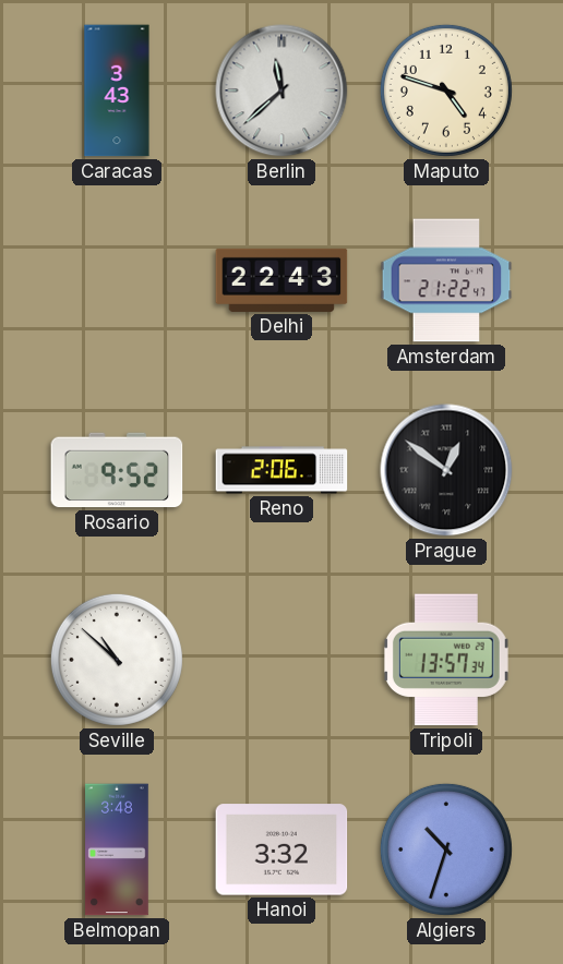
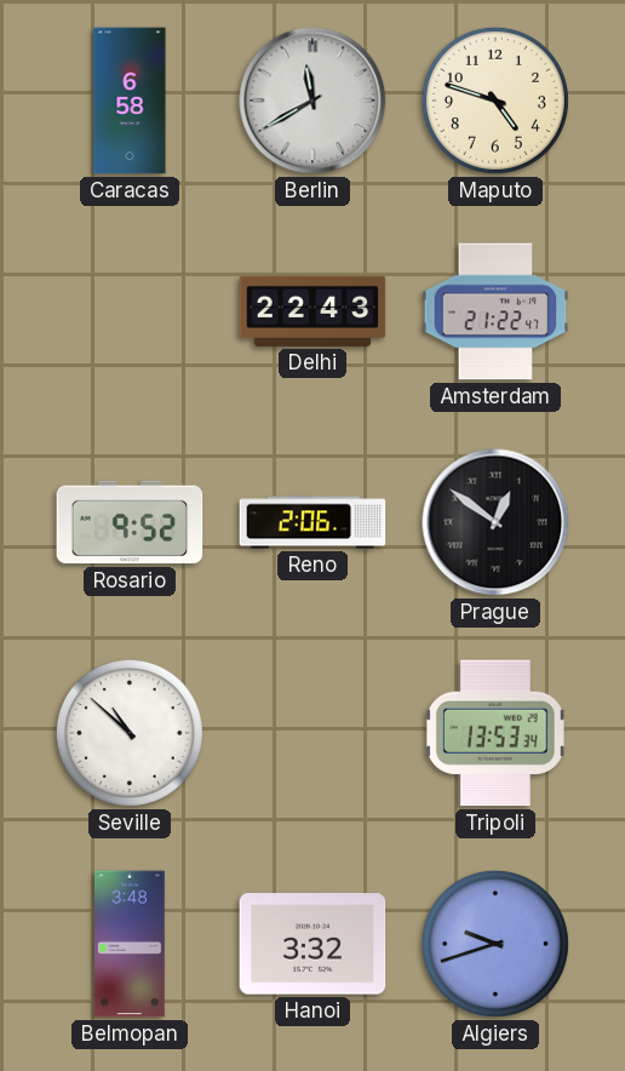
Caracas: 3:43 -> 6:58
Berlin: 11:38 -> 11:40
Tripoli: 13:57 -> 13:53
Algiers: 10:33 -> 9:42
